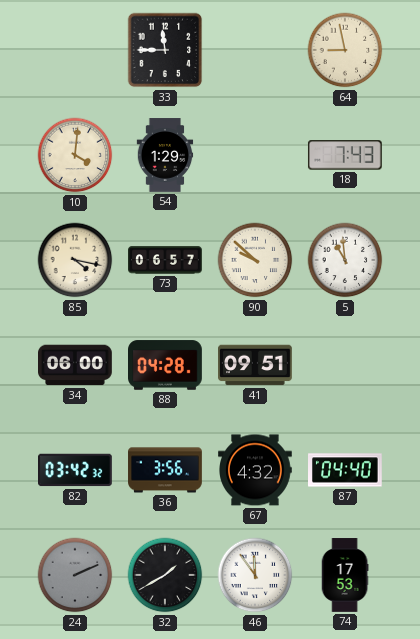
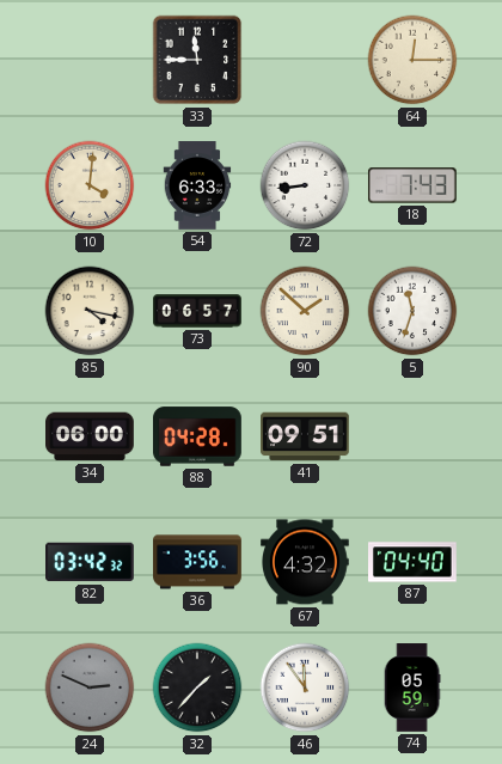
64: 8:58 -> 12:15
54: 1:29 -> 6:33
72: none -> 8:44
90: 9:52 -> 1:52
5: 10:59 -> 11:33
24: 2:11 -> 2:49
32: 1:40 -> 1:37
74: 17:53 -> 05:59
